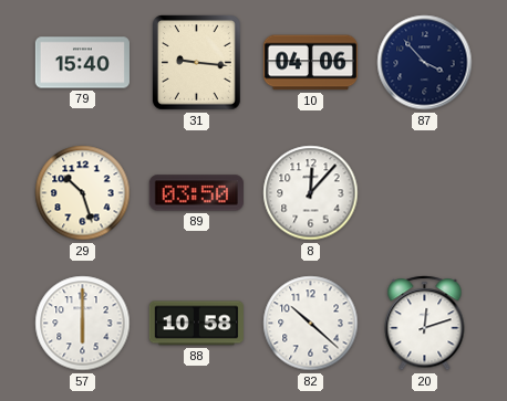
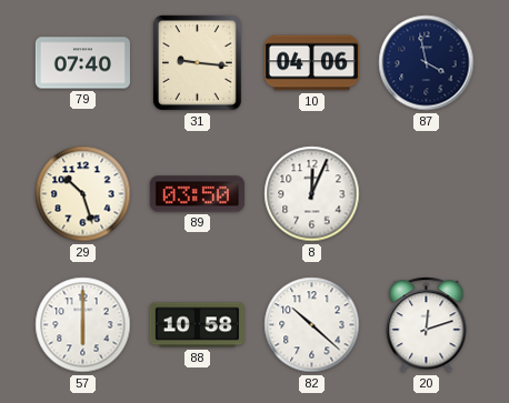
79: 15:40 -> 07:40
87: 3:53 -> 3:58
8: 12:07 -> 12:04
